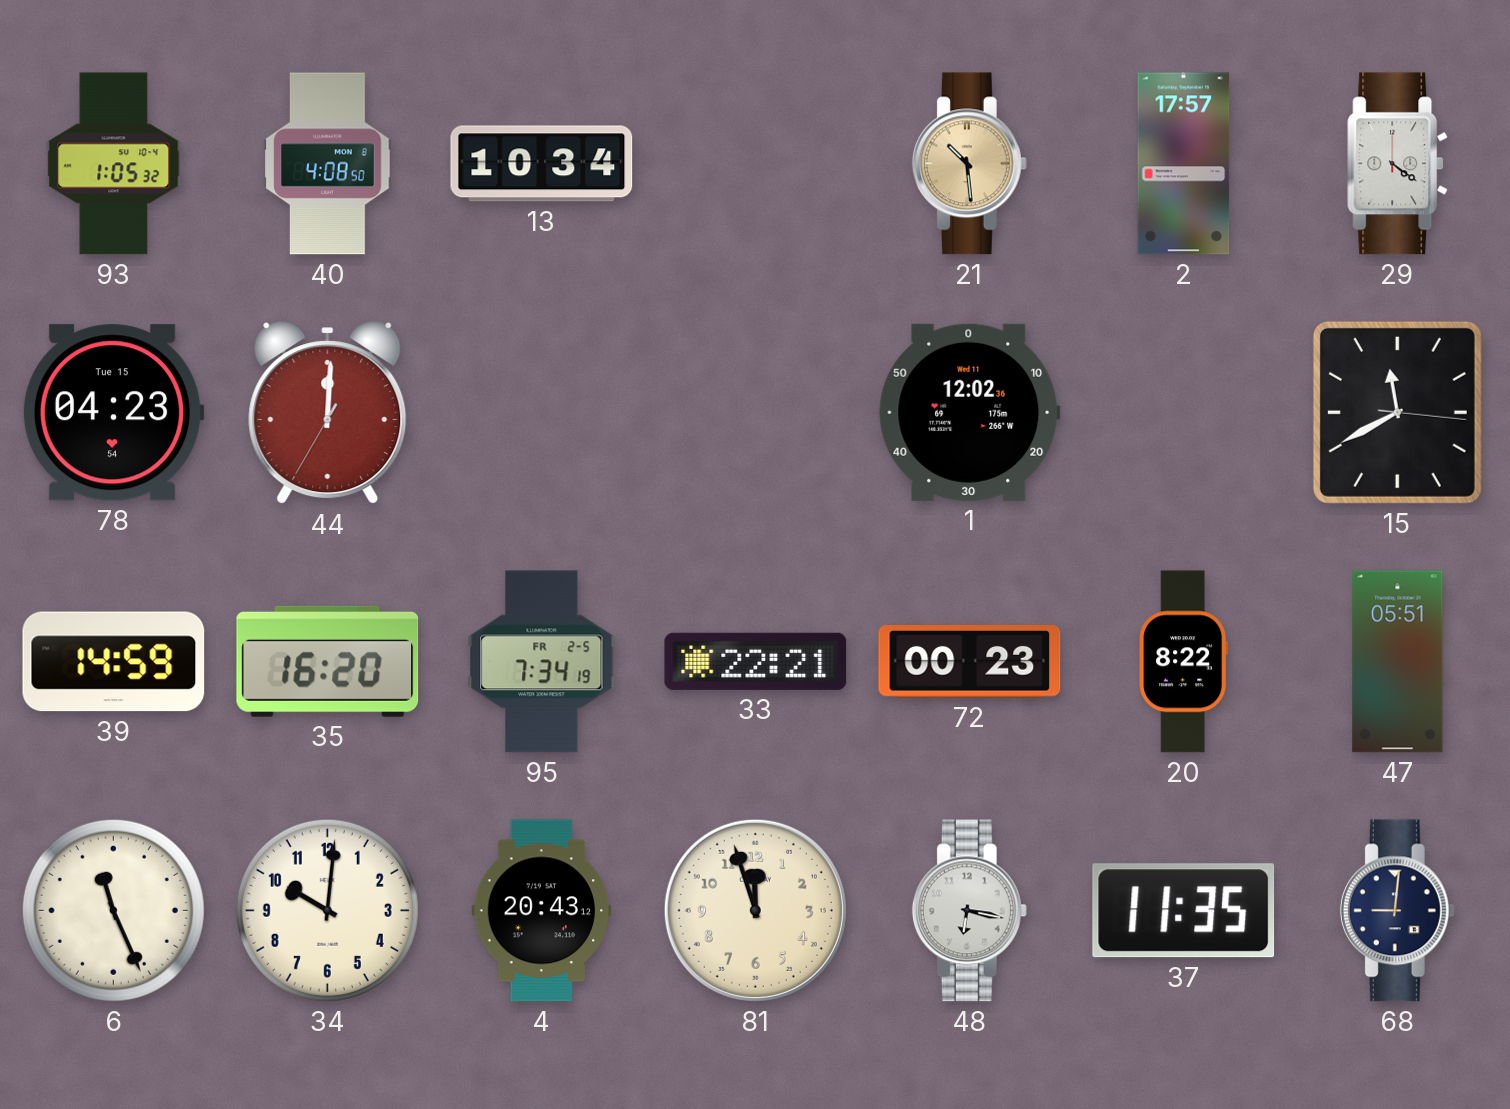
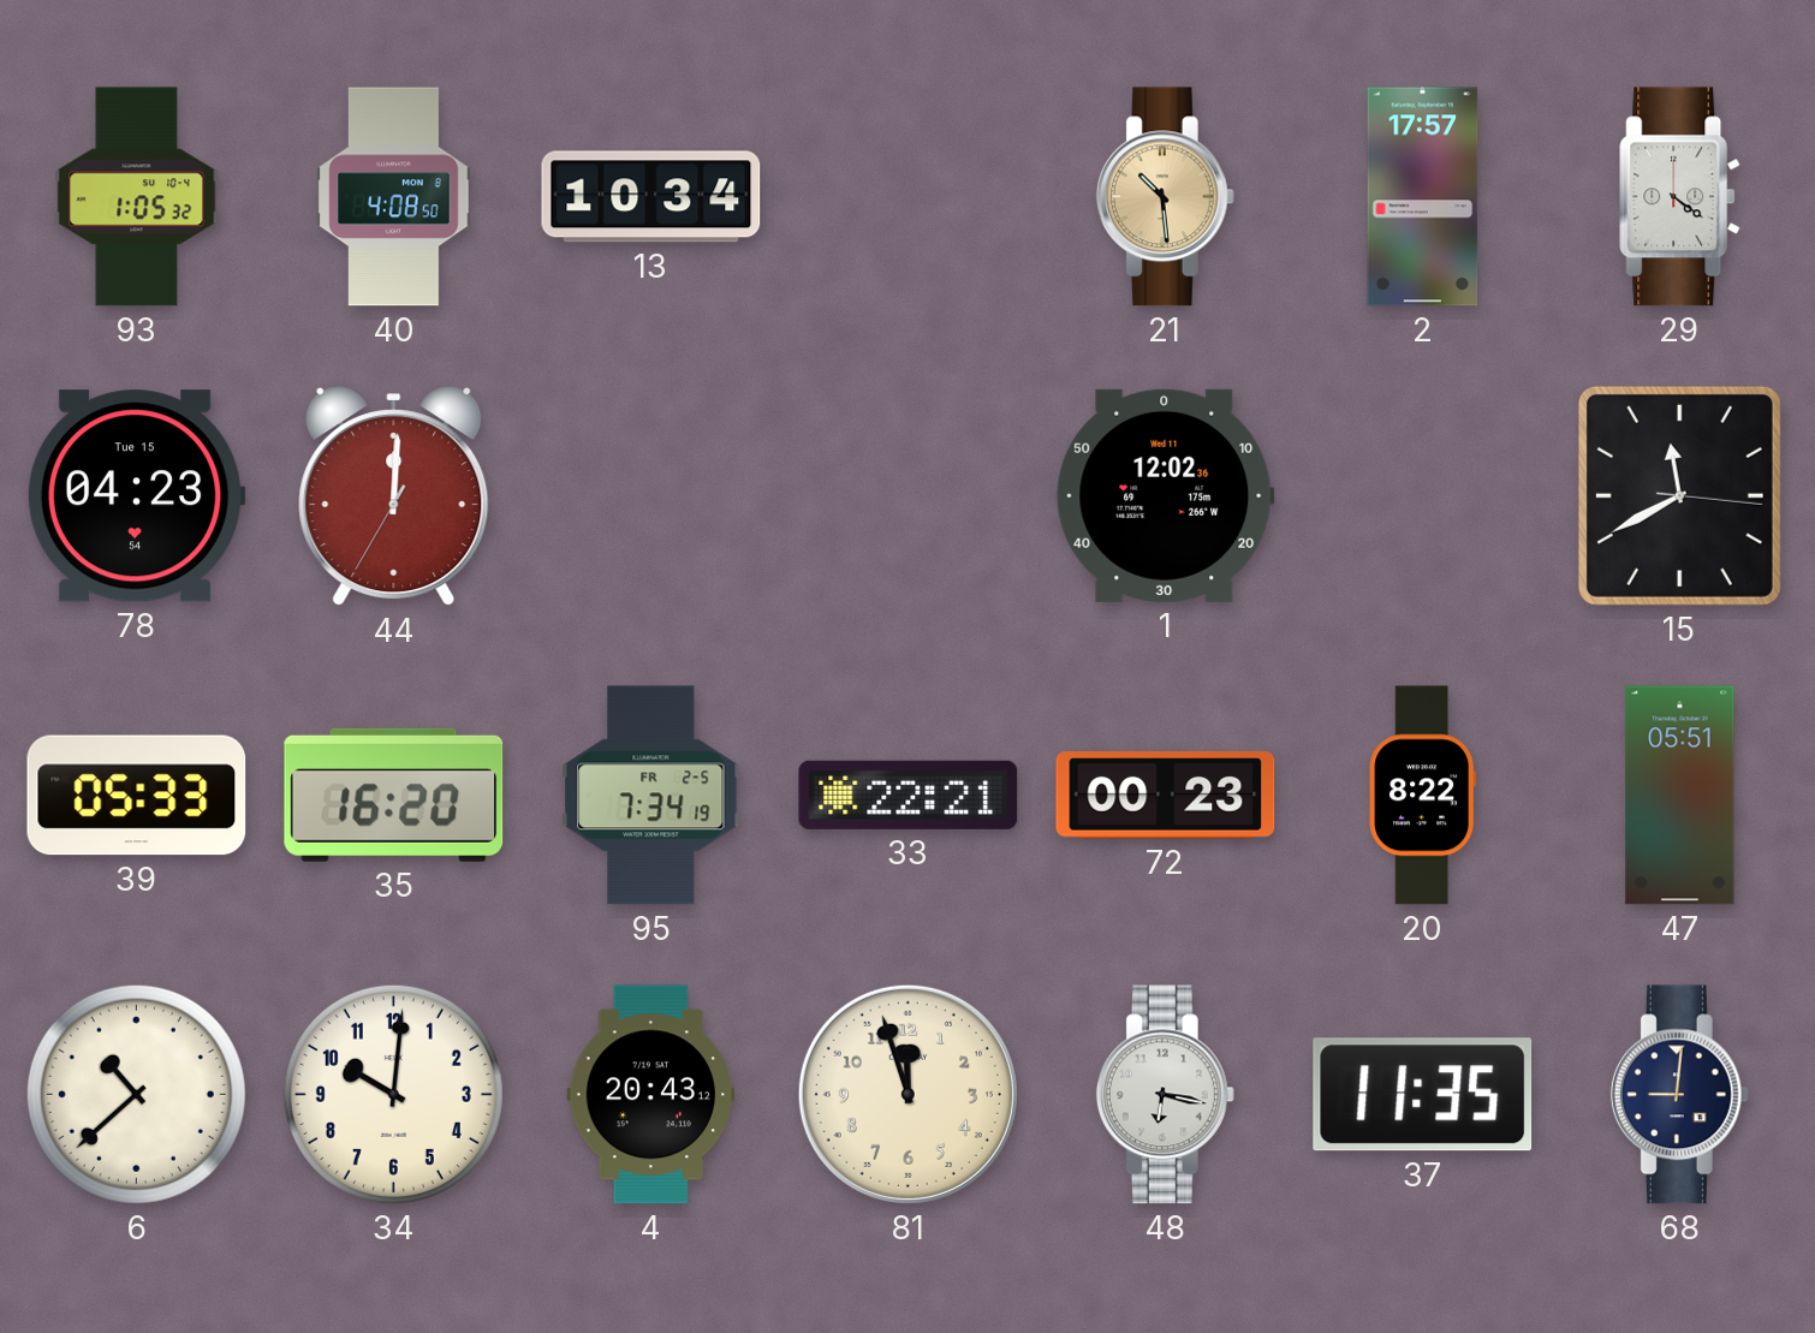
39: 14:59 -> 05:33
6: 11:26 -> 10:38
